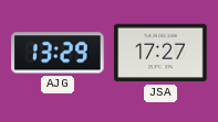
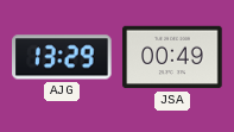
JSA: 17:27 -> 00:49
